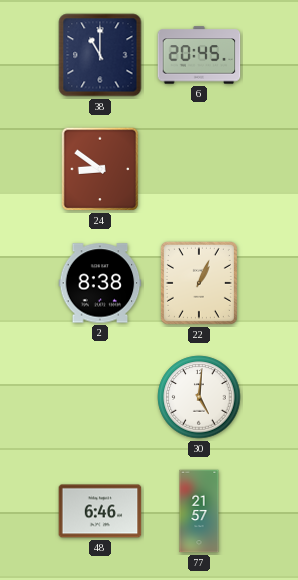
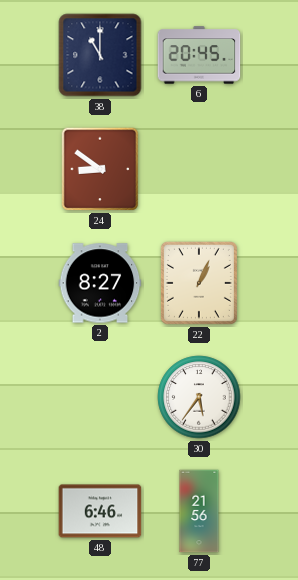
2: 8:38 -> 8:27
30: 5:01 -> 5:36
77: 21:57 -> 21:56
